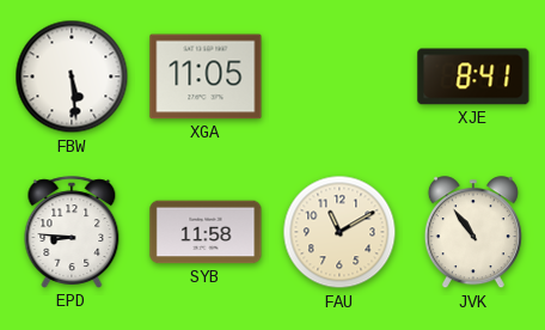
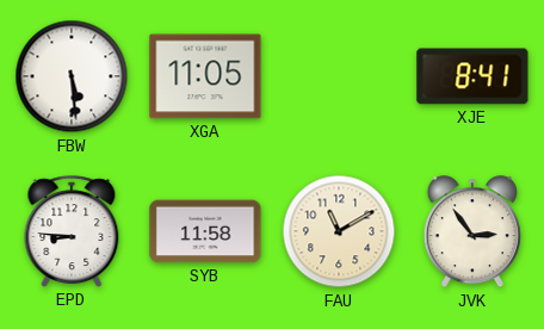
JVK: 10:54 -> 2:54
